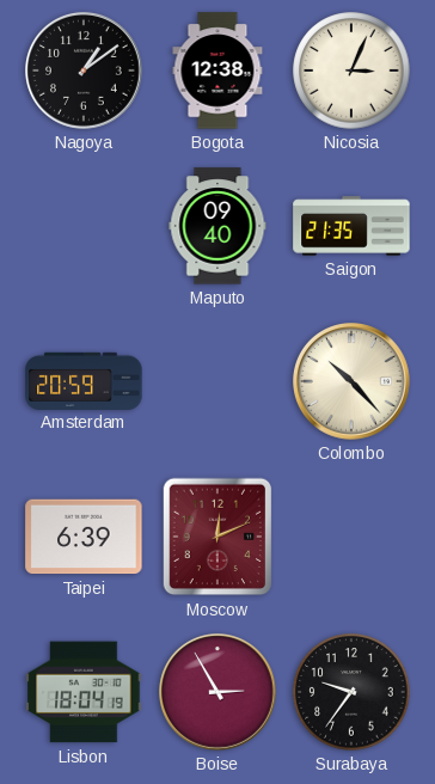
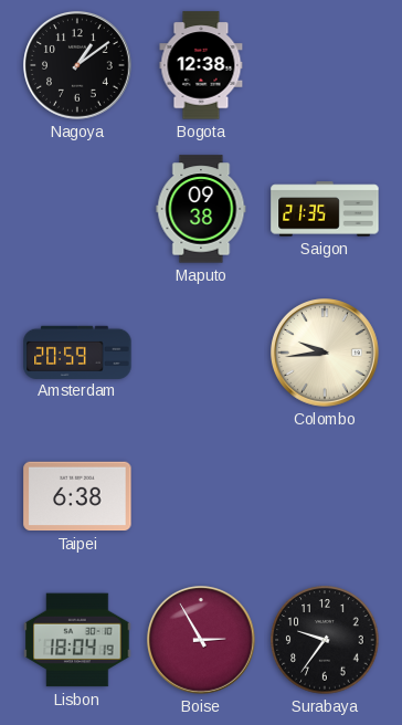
Nicosia: 3:04 -> none
Maputo: 09:40 -> 09:38
Colombo: 10:23 -> 9:44
Taipei: 6:39 -> 6:38
Moscow: 12:11 -> none
